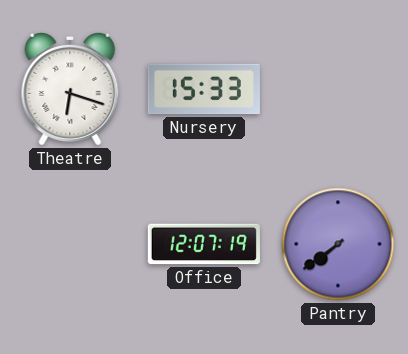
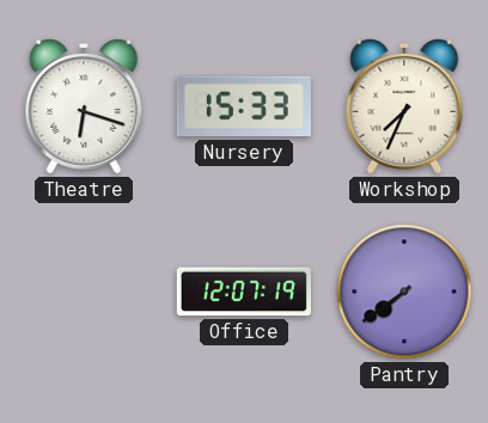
Workshop: none -> 7:34
